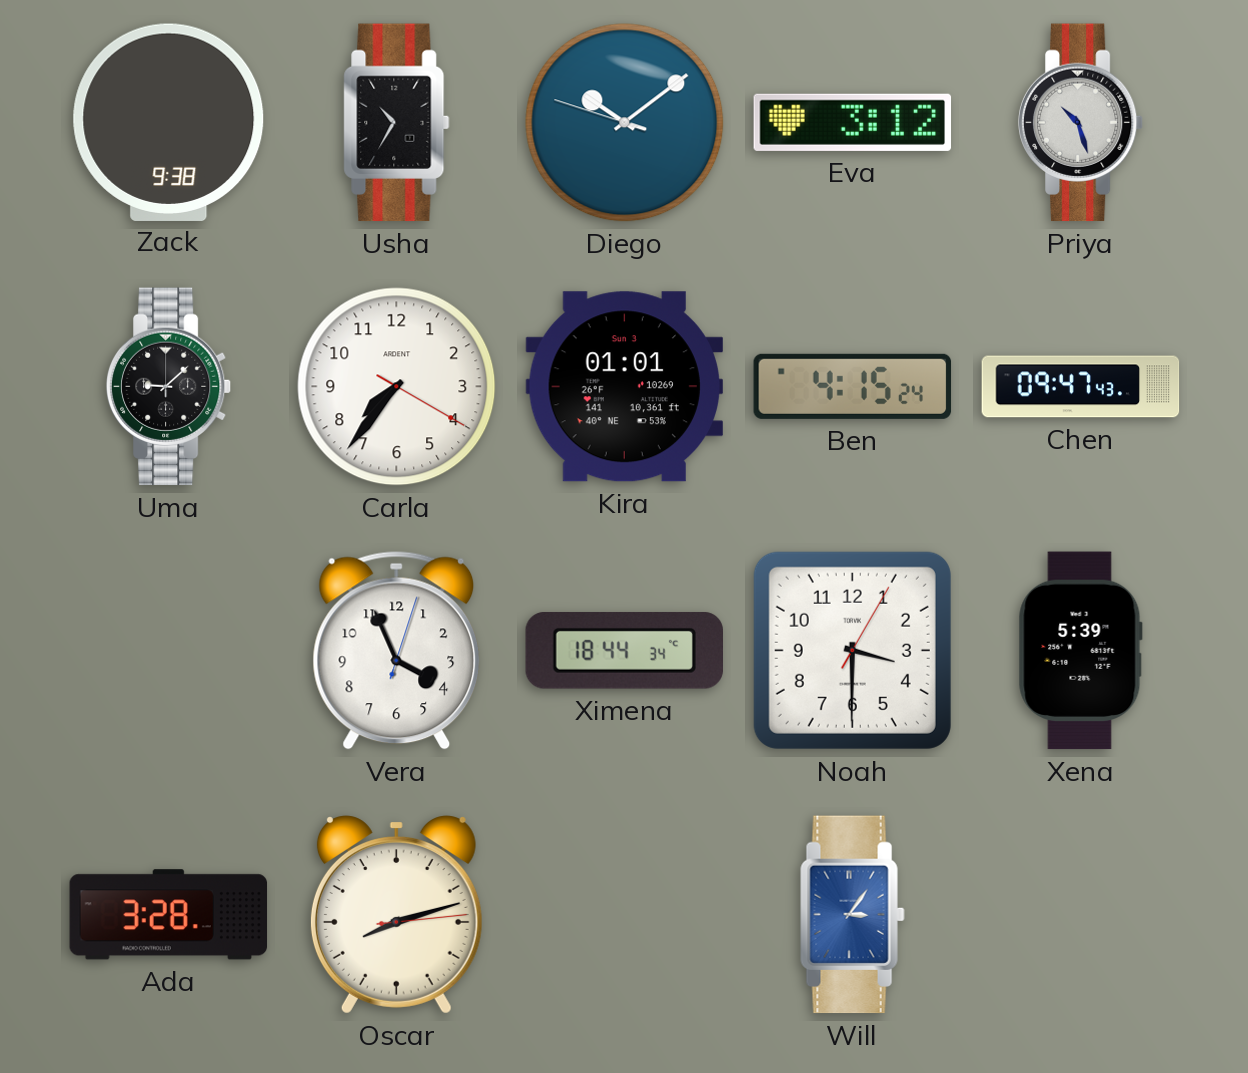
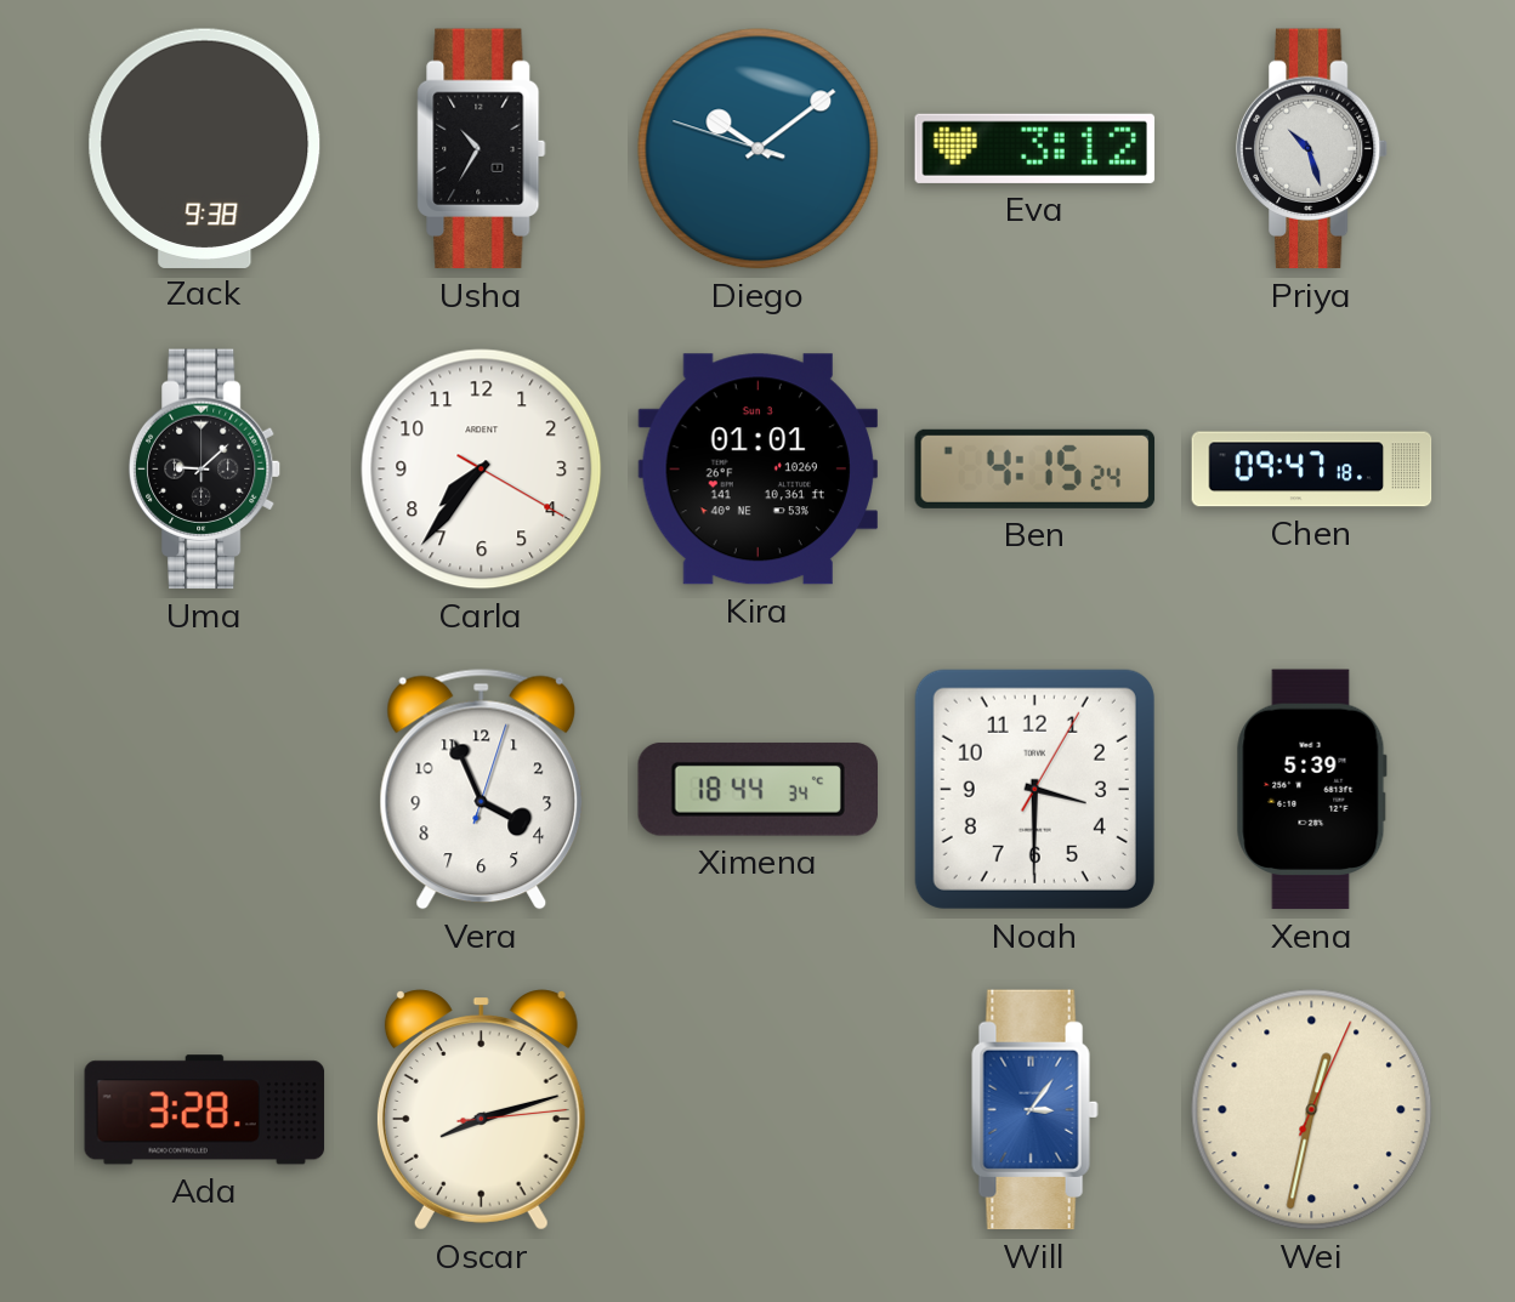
Chen: 09:47:43 -> 09:47:18
Wei: none -> 12:32
